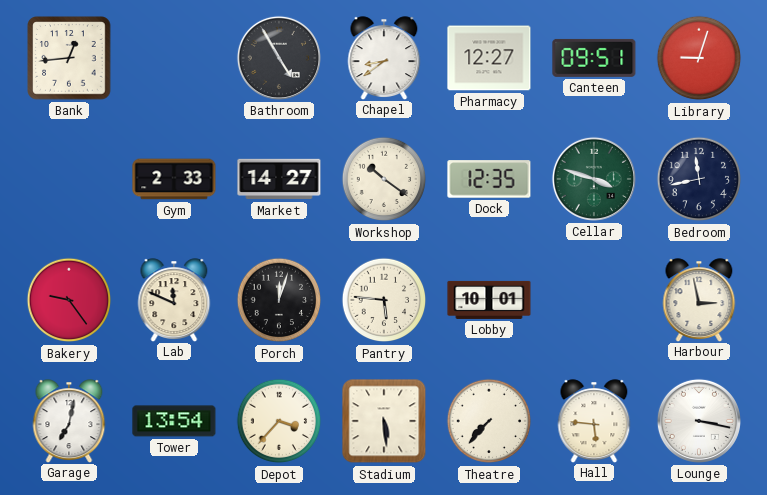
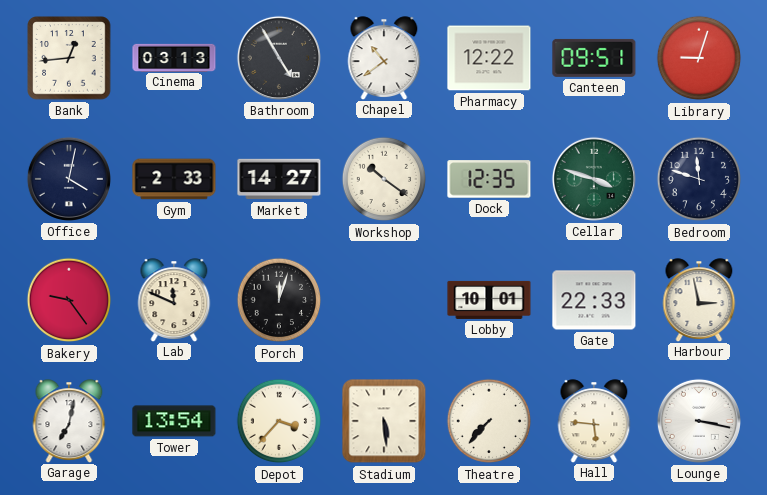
Cinema: none -> 03:13
Chapel: 8:39 -> 10:39
Pharmacy: 12:27 -> 12:22
Office: none -> 4:02
Bedroom: 11:43 -> 11:48
Pantry: 5:46 -> none
Gate: none -> 22:33
